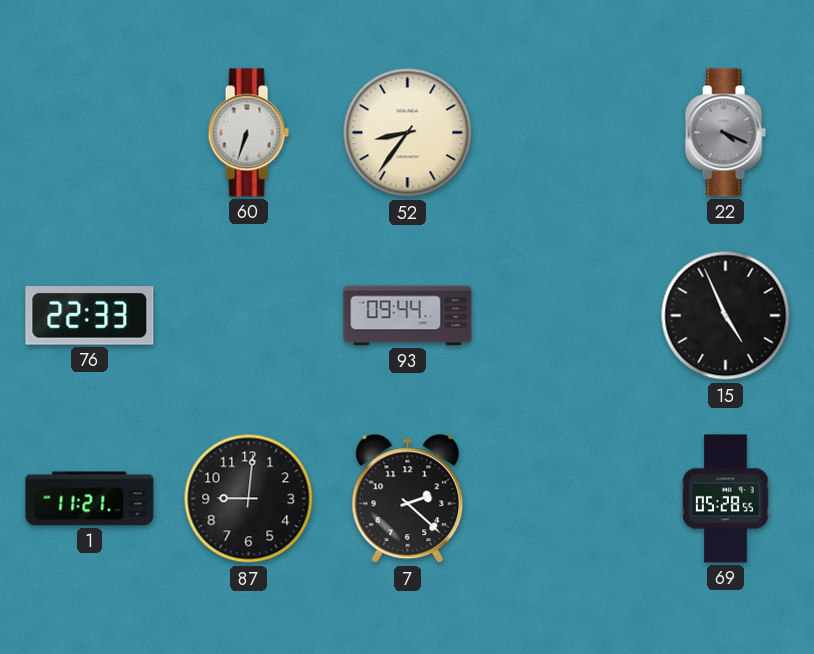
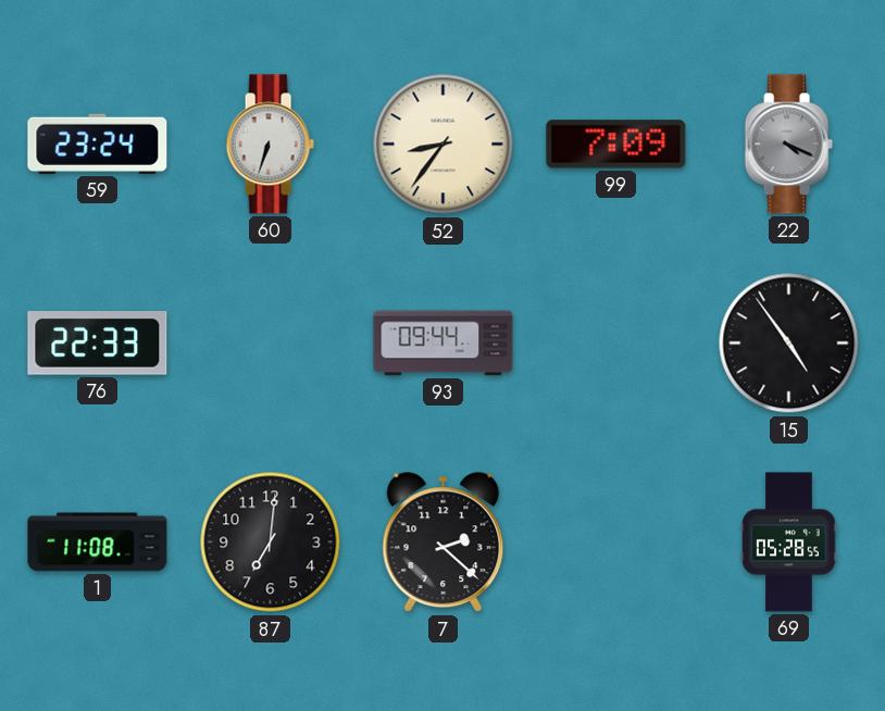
59: none -> 23:24
99: none -> 7:09
15: 4:56 -> 4:54
1: 11:21 -> 11:08
87: 9:01 -> 7:01
